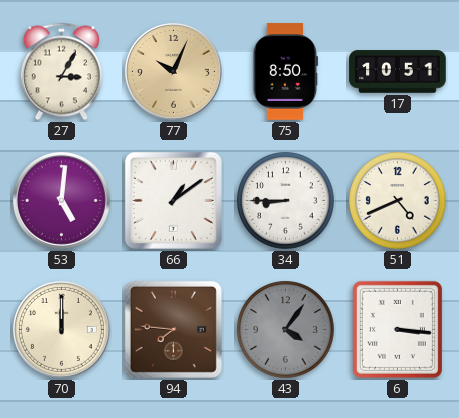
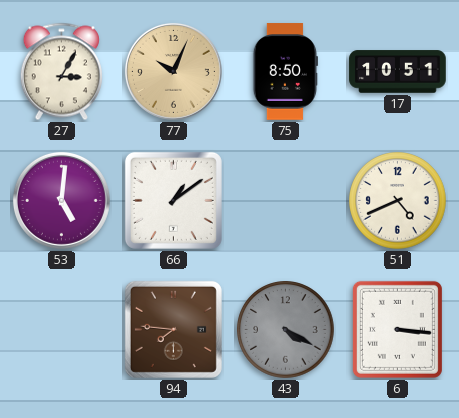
34: 8:45 -> none
70: 12:00 -> none
43: 4:06 -> 4:20
